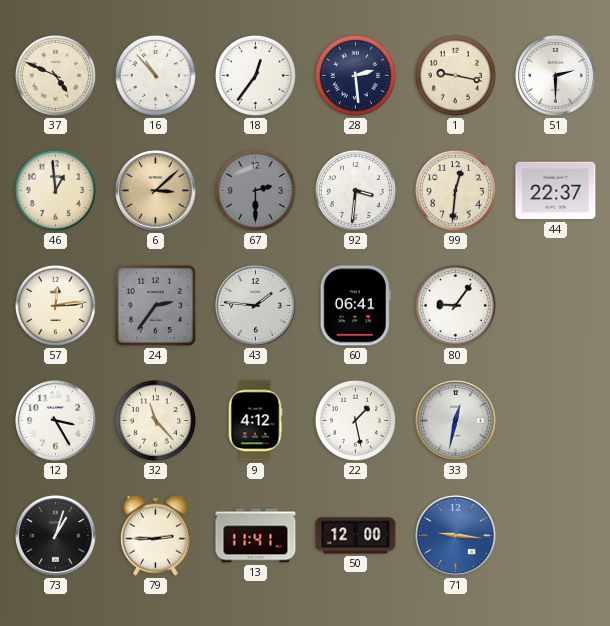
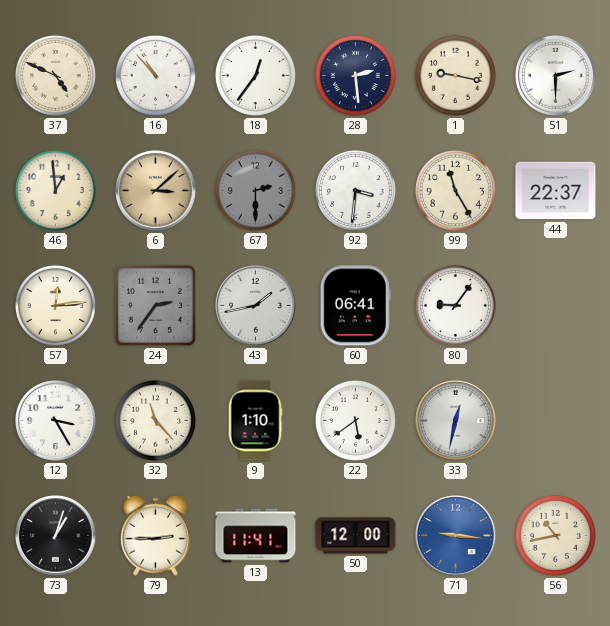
99: 12:31 -> 11:25
43: 1:46 -> 1:43
9: 4:12 -> 1:10
22: 1:28 -> 5:39
56: none -> 10:43
